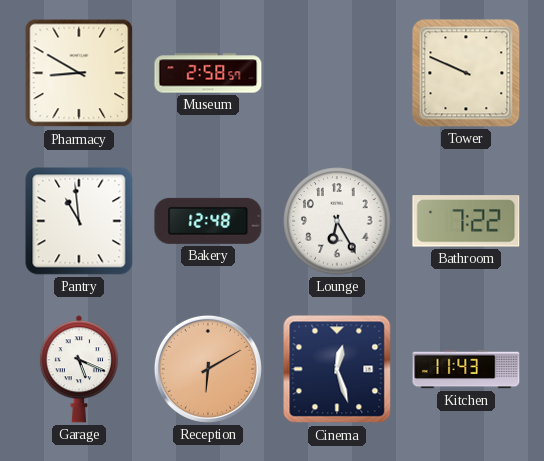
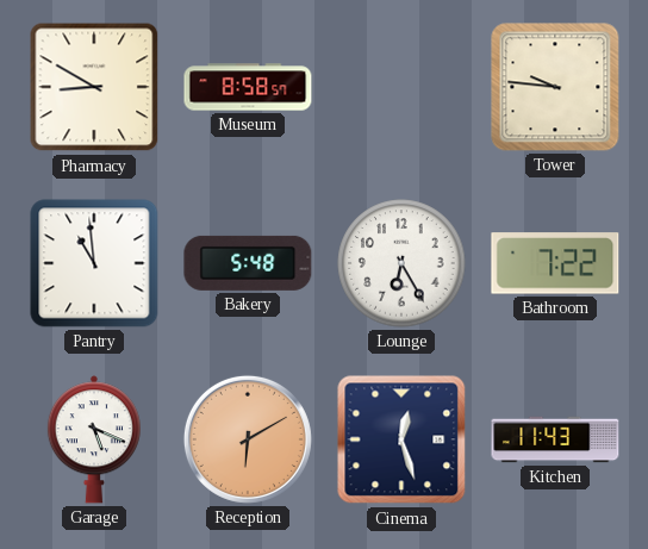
Museum: 2:58 -> 8:58
Tower: 9:49 -> 9:46
Bakery: 12:48 -> 5:48
